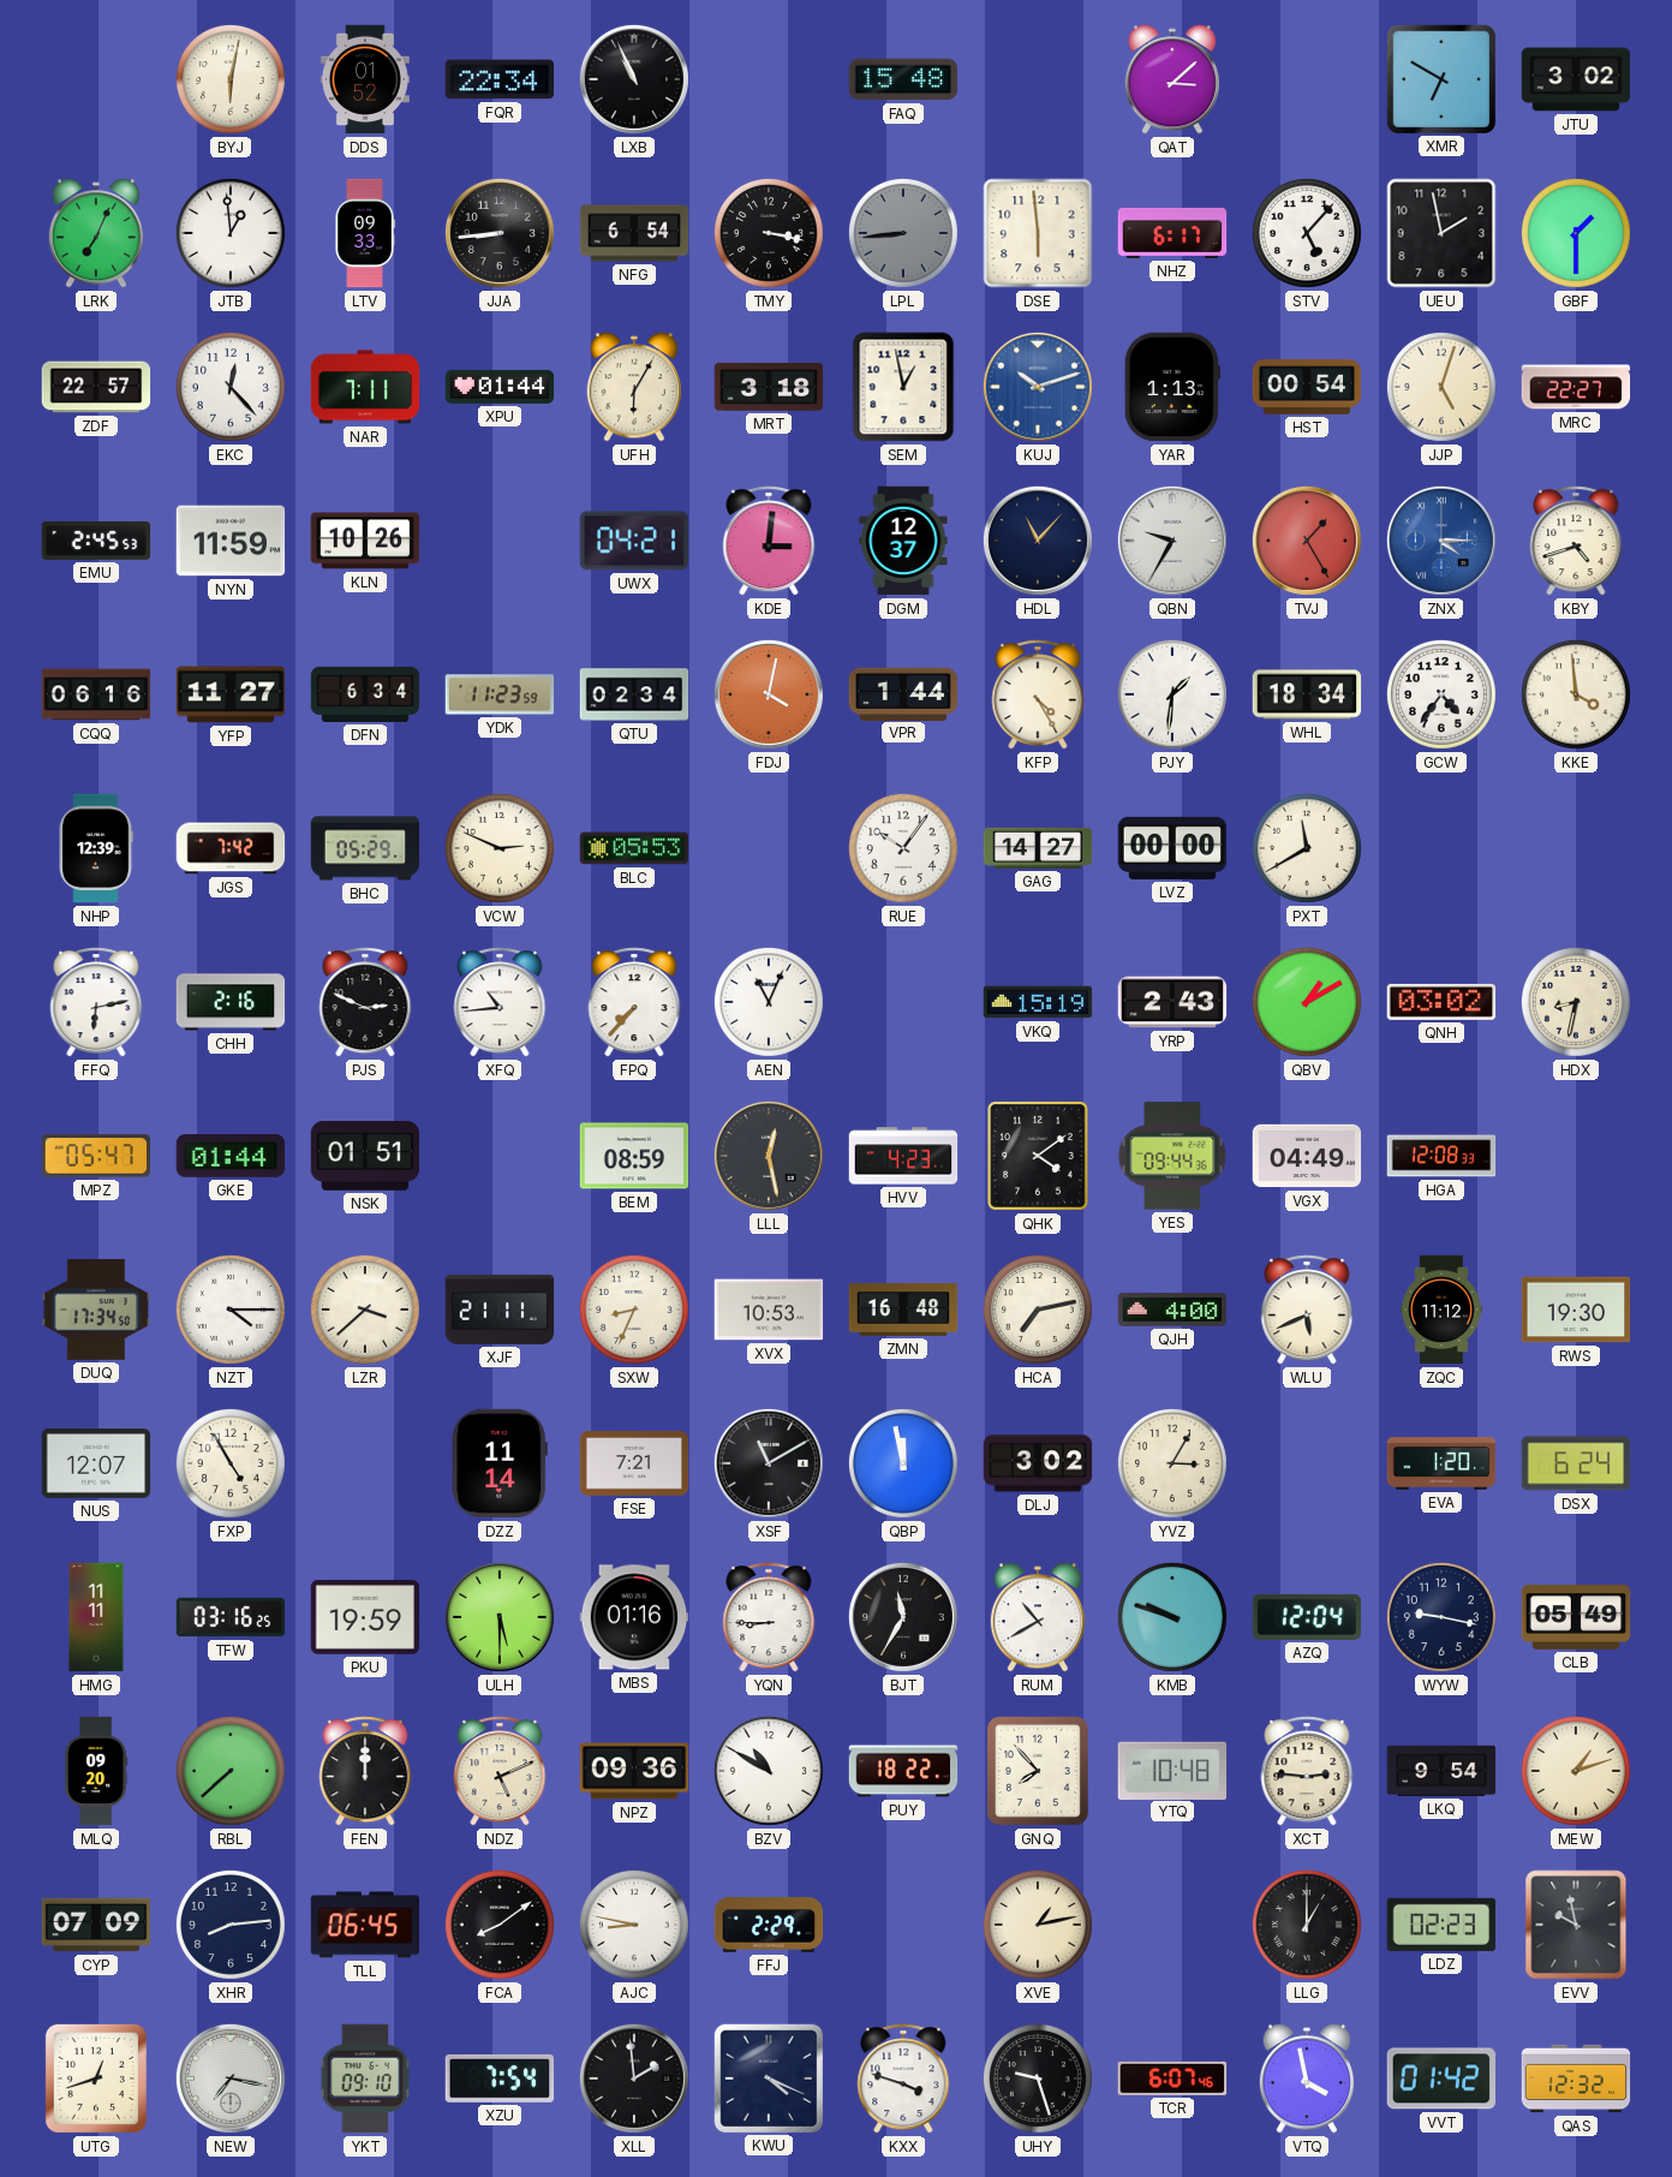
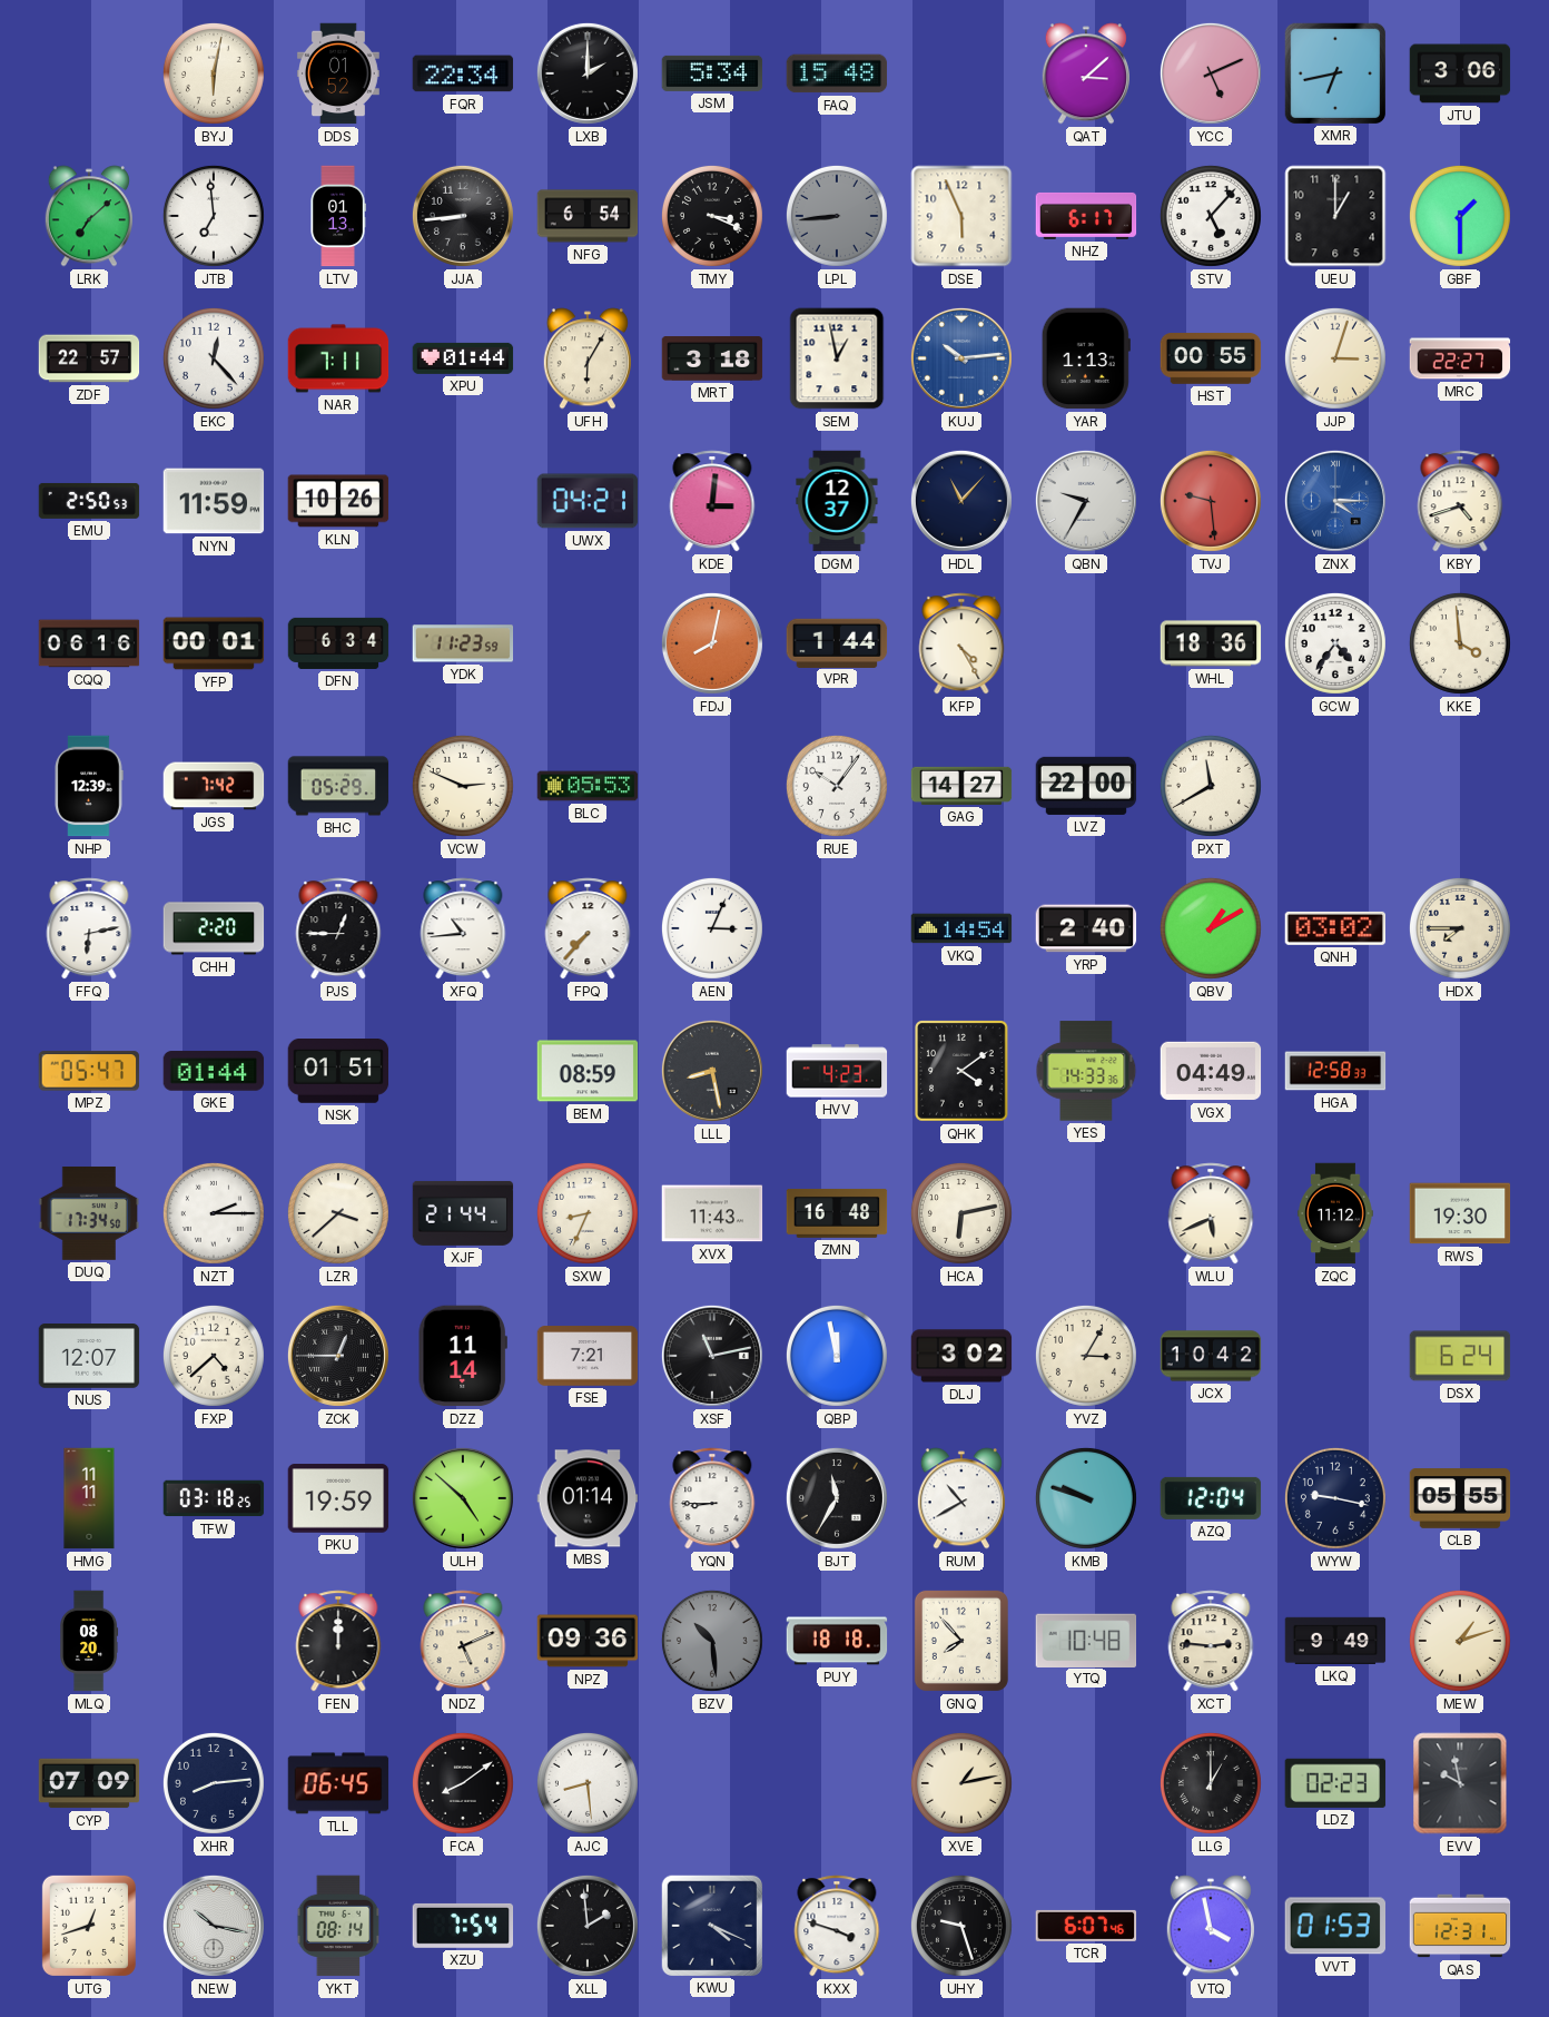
LXB: 10:56 -> 2:00
JSM: none -> 5:34
YCC: none -> 5:11
XMR: 6:50 -> 6:43
JTU: 3:02 -> 3:06
LRK: 7:04 -> 7:08
JTB: 12:59 -> 6:59
LTV: 09:33 -> 01:13
TMY: 3:17 -> 3:19
DSE: 5:59 -> 5:56
UEU: 1:58 -> 1:00
KUJ: 10:12 -> 10:14
HST: 00:54 -> 00:55
JJP: 5:03 -> 3:03
EMU: 2:45 -> 2:50
TVJ: 1:25 -> 9:29
YFP: 11:27 -> 00:01
QTU: 02:34 -> none
FDJ: 4:02 -> 8:02
PJY: 1:31 -> none
WHL: 18:34 -> 18:36
LVZ: 00:00 -> 22:00
CHH: 2:16 -> 2:20
PJS: 2:49 -> 12:45
AEN: 11:04 -> 3:04
VKQ: 15:19 -> 14:54
YRP: 2:43 -> 2:40
HDX: 8:32 -> 7:45
LLL: 12:28 -> 8:28
YES: 09:44 -> 14:33
HGA: 12:08 -> 12:58
NZT: 4:15 -> 2:15
XJF: 21:11 -> 21:44
XVX: 10:53 -> 11:43
HCA: 7:13 -> 6:13
QJH: 4:00 -> none
FXP: 4:55 -> 4:38
ZCK: none -> 12:45
XSF: 11:10 -> 11:13
JCX: none -> 10:42
EVA: 1:20 -> none
TFW: 03:16 -> 03:18
ULH: 5:30 -> 4:52
MBS: 01:16 -> 01:14
CLB: 05:49 -> 05:55
MLQ: 09:20 -> 08:20
RBL: 7:38 -> none
BZV: 10:50 -> 10:29
BZV dial: white -> grey
PUY: 18:22 -> 18:18
LKQ: 9:54 -> 9:49
AJC: 8:47 -> 8:29
FFJ: 2:29 -> none
NEW: 7:17 -> 10:17
YKT: 09:10 -> 08:14
VVT: 01:42 -> 01:53
QAS: 12:32 -> 12:31
